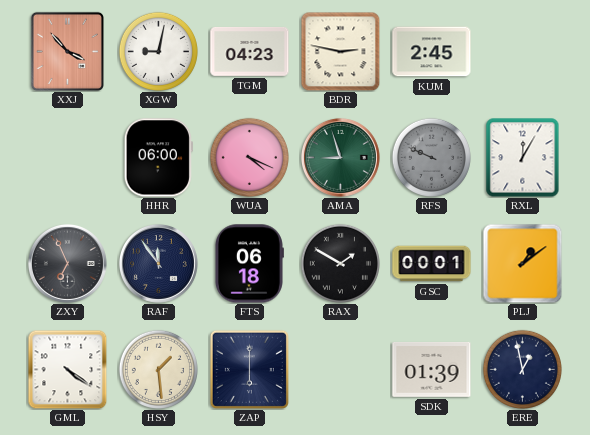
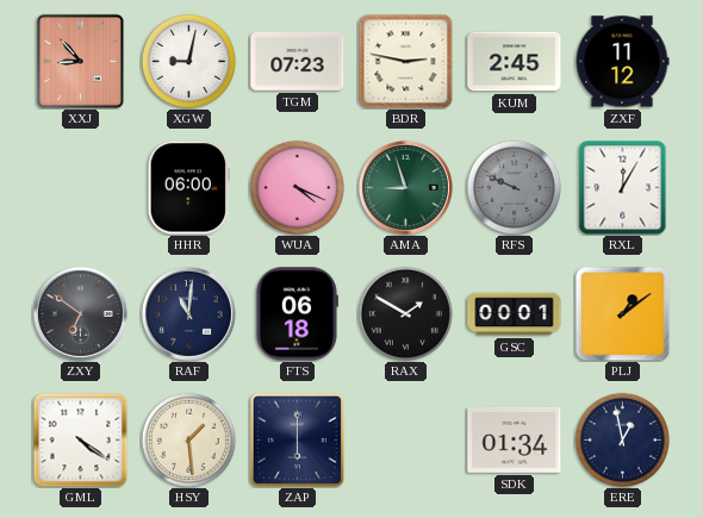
XXJ: 3:53 -> 8:53
TGM: 04:23 -> 07:23
ZXF: none -> 11:12
ZXY: 6:56 -> 6:51
RAF: 11:54 -> 11:01
SDK: 01:39 -> 01:34
